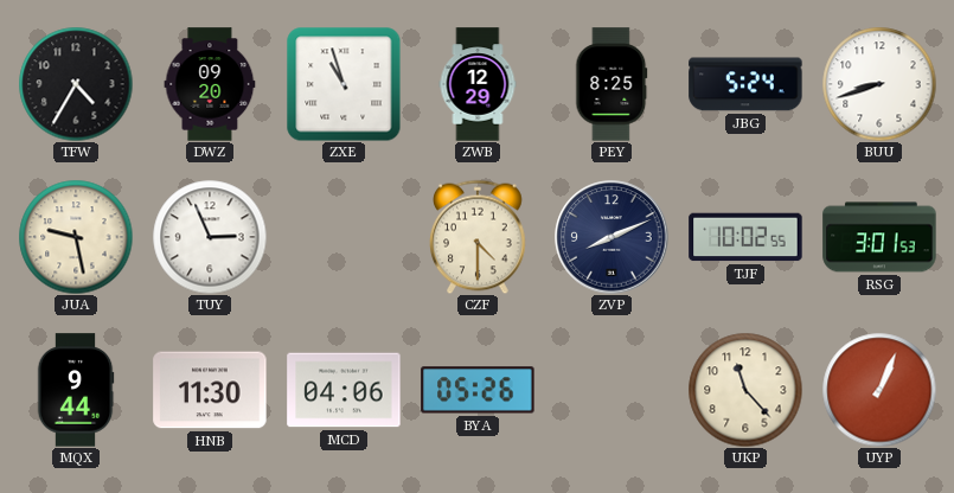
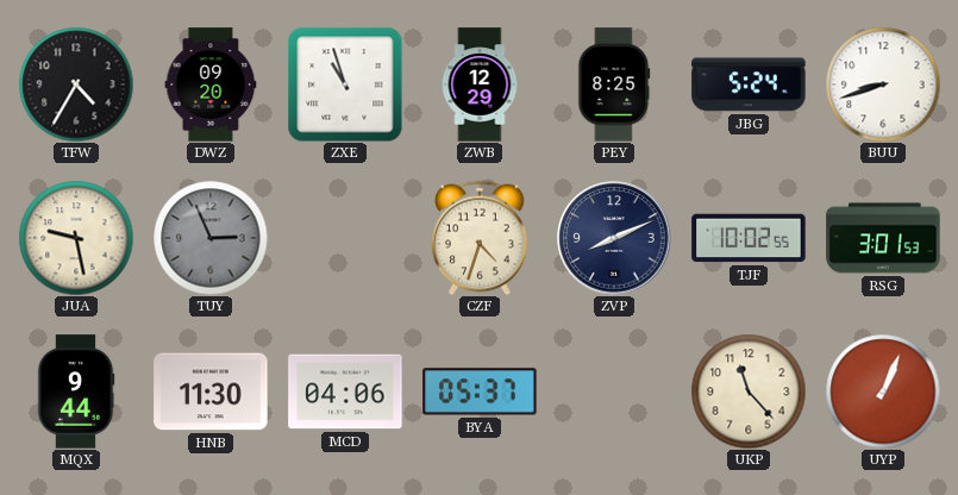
TUY dial: white -> grey
CZF: 4:30 -> 4:33
BYA: 05:26 -> 05:37
